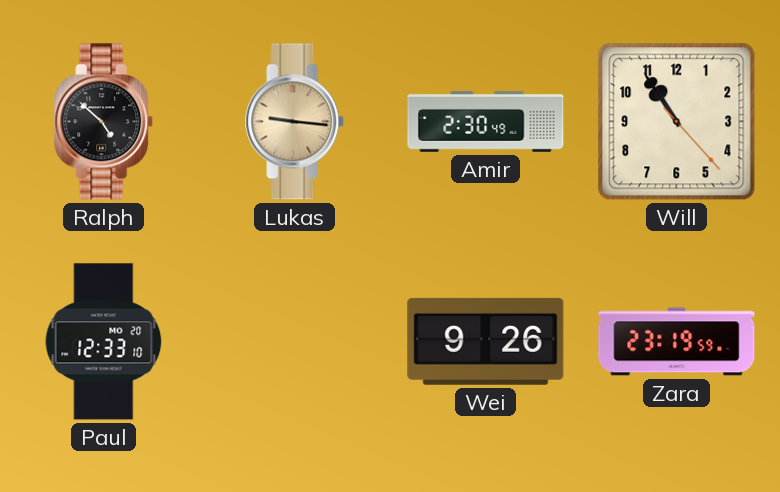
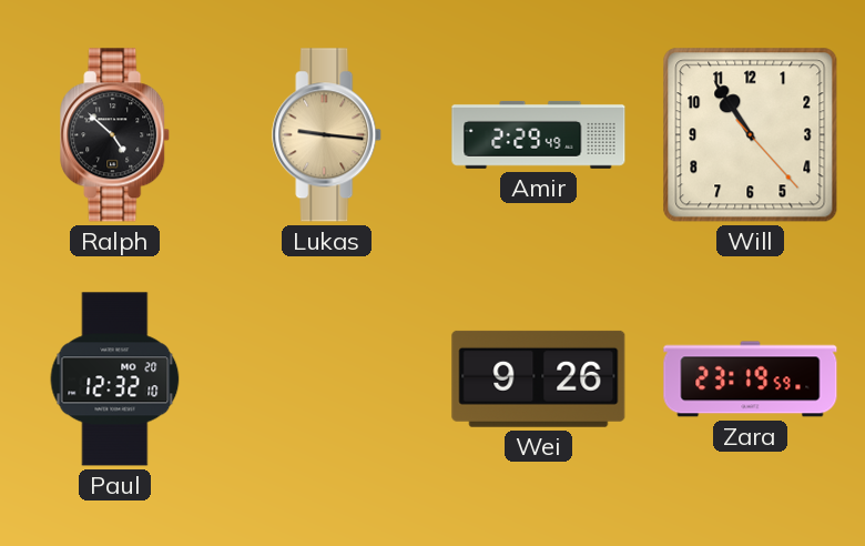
Amir: 2:30 -> 2:29
Paul: 12:33 -> 12:32
